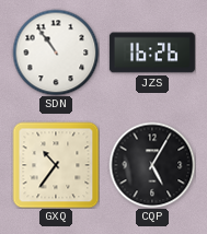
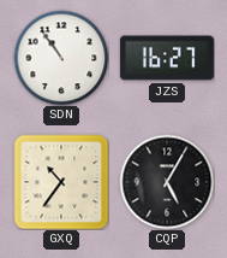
JZS: 16:26 -> 16:27
